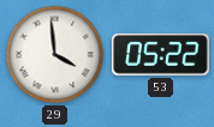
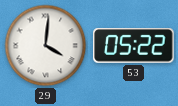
29: 3:59 -> 4:01
